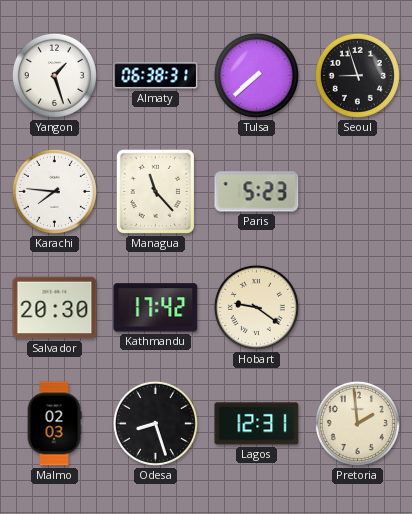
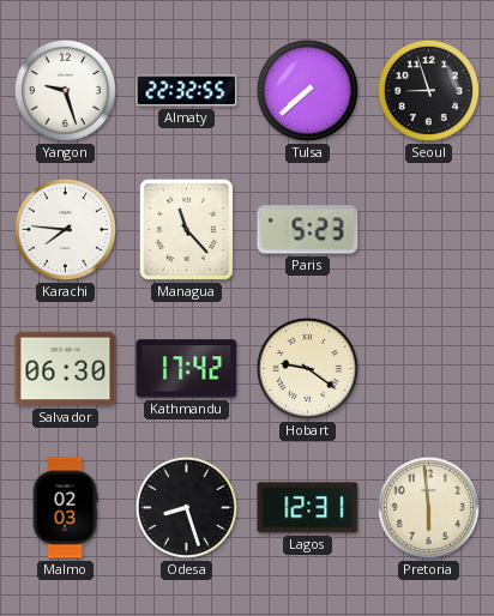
Yangon: 1:27 -> 9:27
Almaty: 06:38 -> 22:32
Salvador: 20:30 -> 06:30
Pretoria: 1:59 -> 5:59
